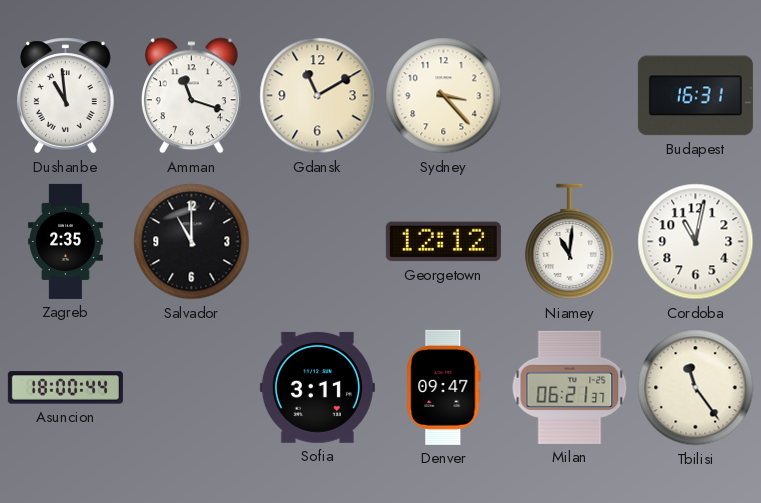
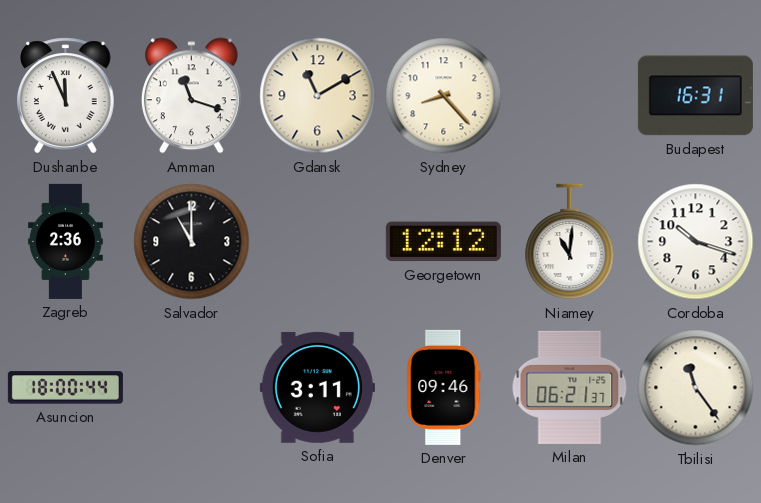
Dushanbe: 10:59 -> 11:56
Sydney: 3:23 -> 8:23
Zagreb: 2:35 -> 2:36
Cordoba: 11:02 -> 10:18
Denver: 09:47 -> 09:46
